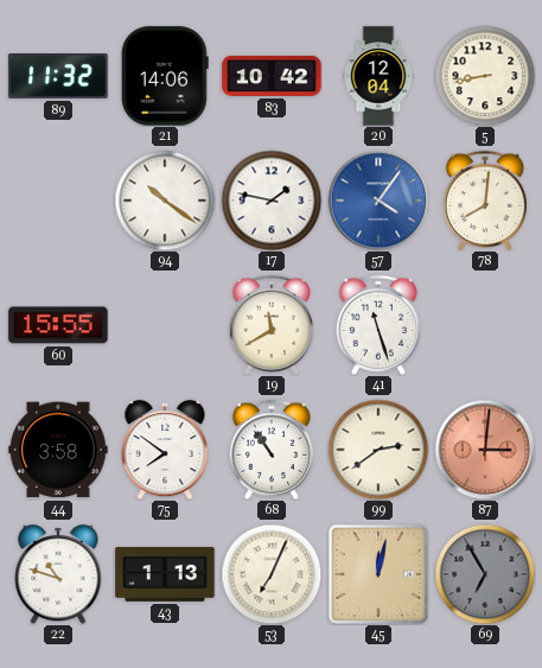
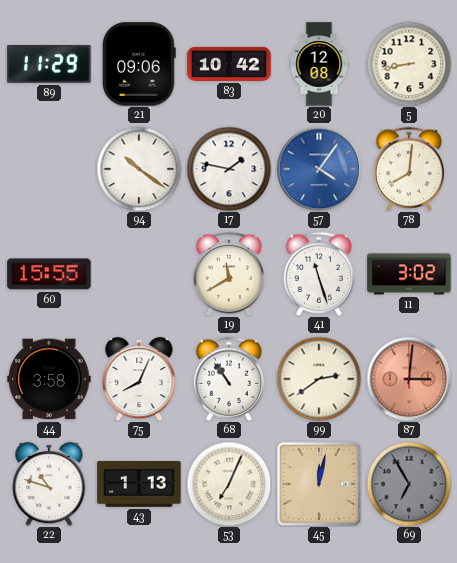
89: 11:32 -> 11:29
21: 14:06 -> 09:06
20: 12:04 -> 12:08
11: none -> 3:02
75: 7:51 -> 8:04
